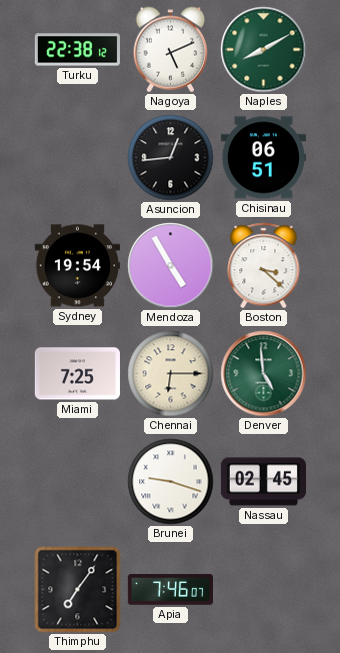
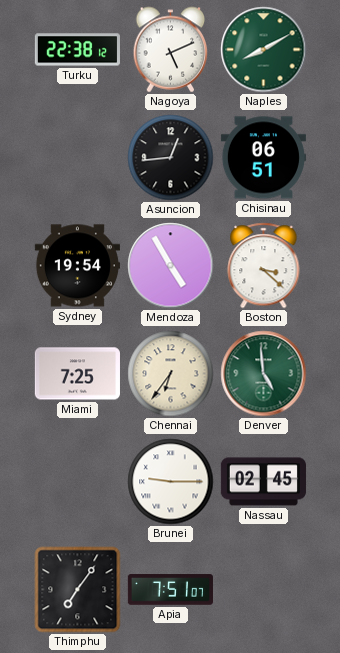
Chennai: 6:15 -> 6:36
Brunei: 9:18 -> 9:15
Apia: 7:46 -> 7:51
